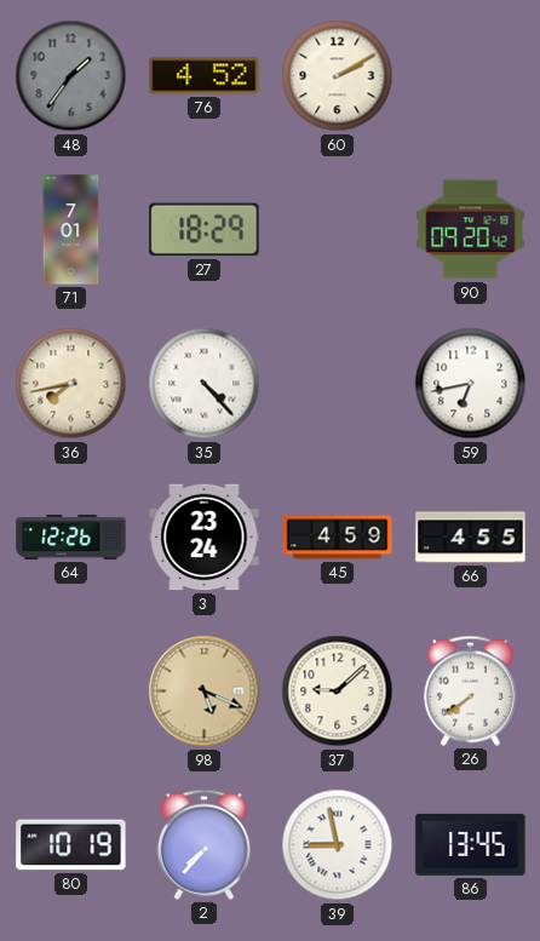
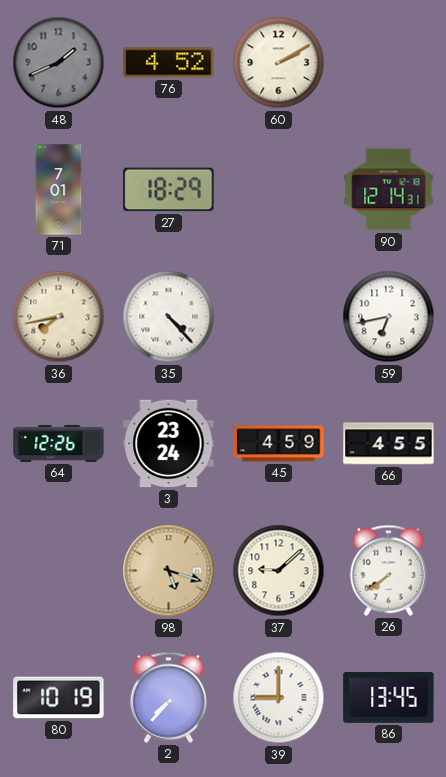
48: 1:36 -> 1:41
90: 09:20 -> 12:14
98: 5:19 -> 5:18
39: 8:58 -> 9:00
